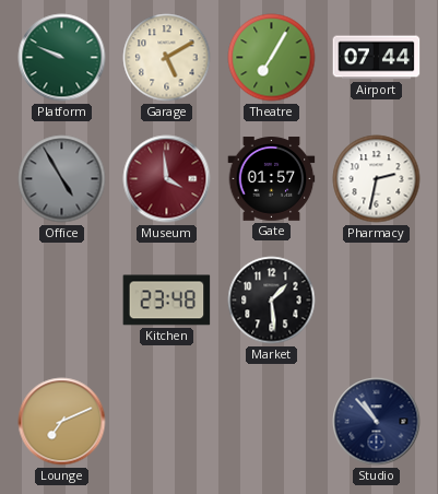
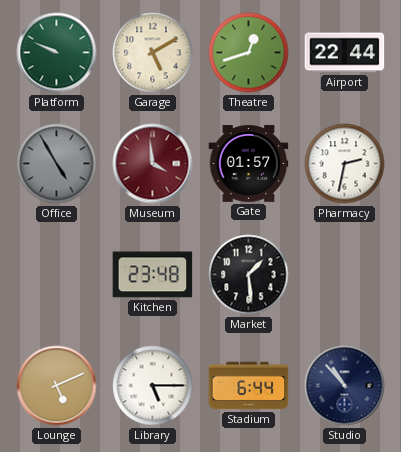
Theatre: 7:05 -> 12:42
Airport: 07:44 -> 22:44
Lounge: 7:11 -> 5:11
Library: none -> 5:15
Stadium: none -> 6:44
